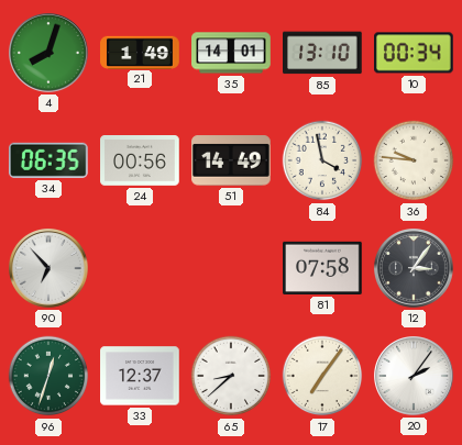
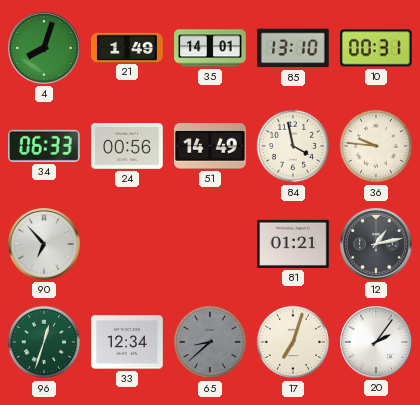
10: 00:34 -> 00:31
34: 06:35 -> 06:33
81: 07:58 -> 01:21
12: 3:06 -> 1:13
33: 12:37 -> 12:34
65 dial: white -> grey
17: 7:06 -> 7:03
